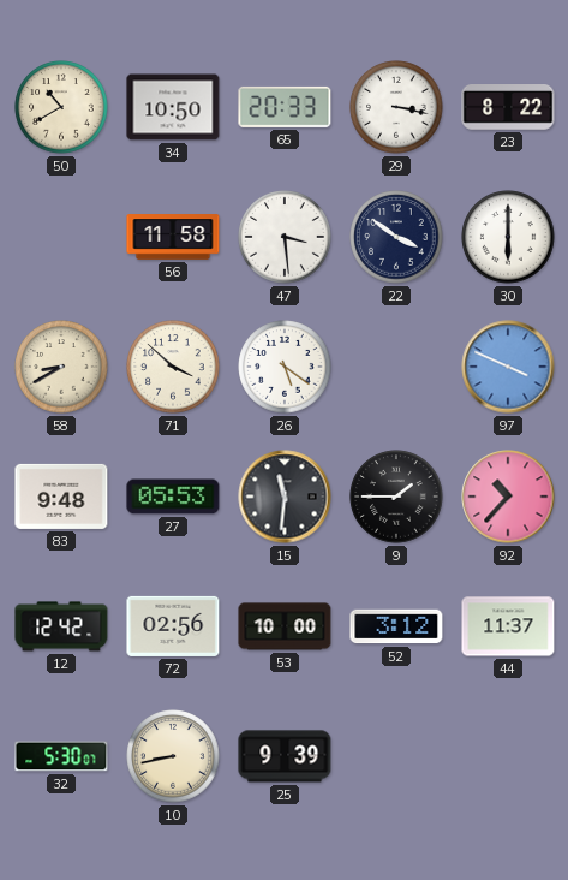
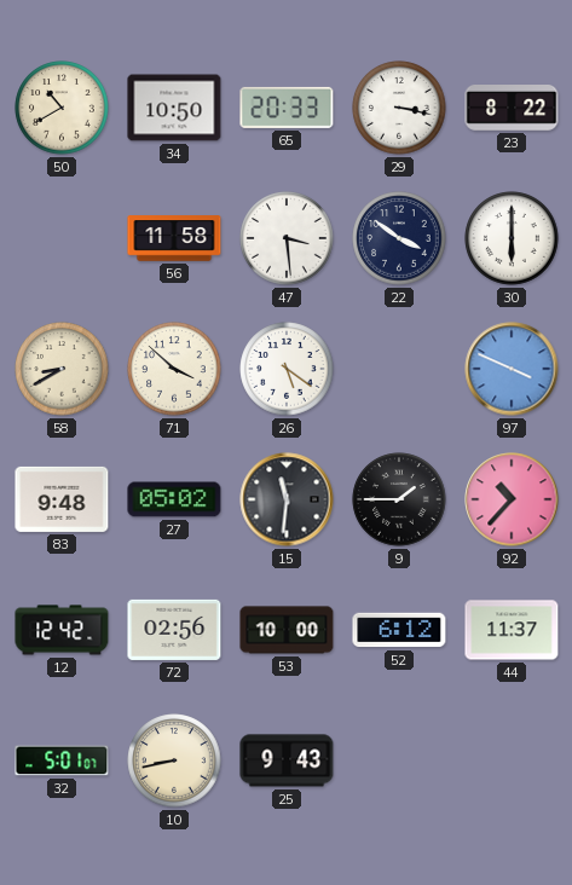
27: 05:53 -> 05:02
52: 3:12 -> 6:12
32: 5:30 -> 5:01
25: 9:39 -> 9:43
